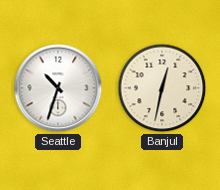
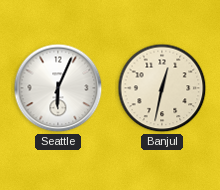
Seattle: 10:33 -> 6:04
